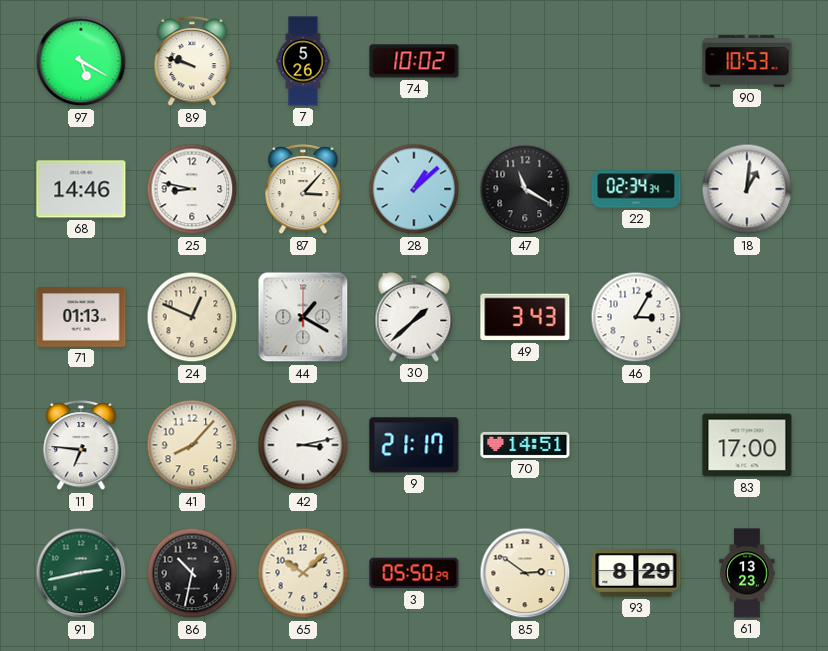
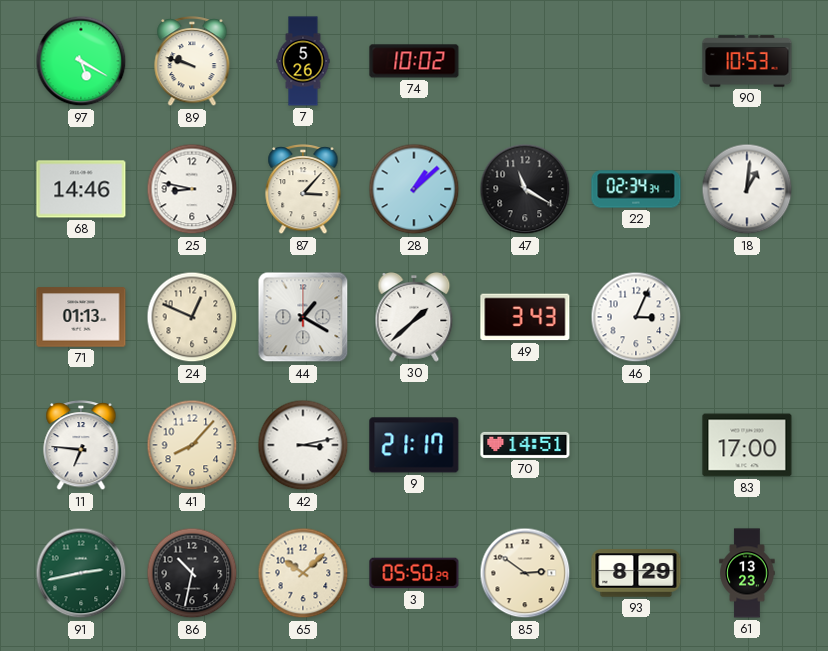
46: 3:05 -> 3:04
